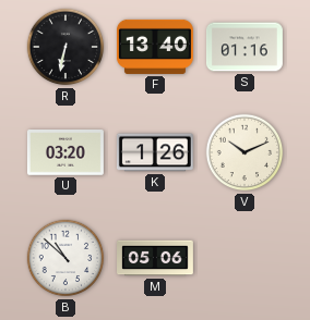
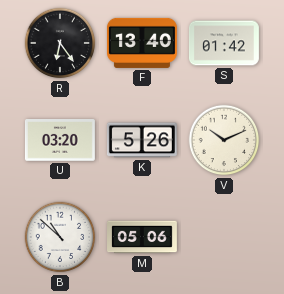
R: 6:32 -> 6:24
S: 01:16 -> 01:42
K: 1:26 -> 5:26
